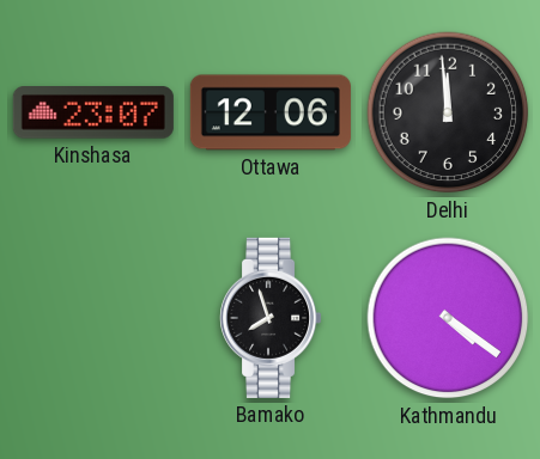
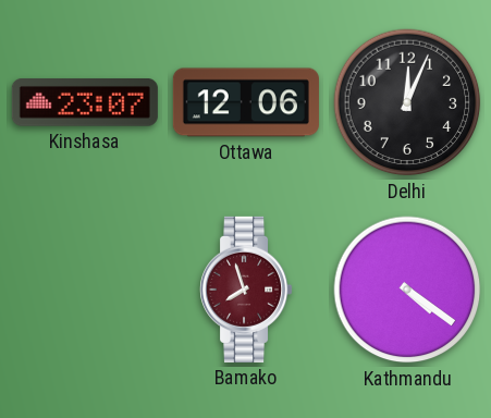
Delhi: 11:59 -> 12:04
Bamako dial: black -> burgundy
